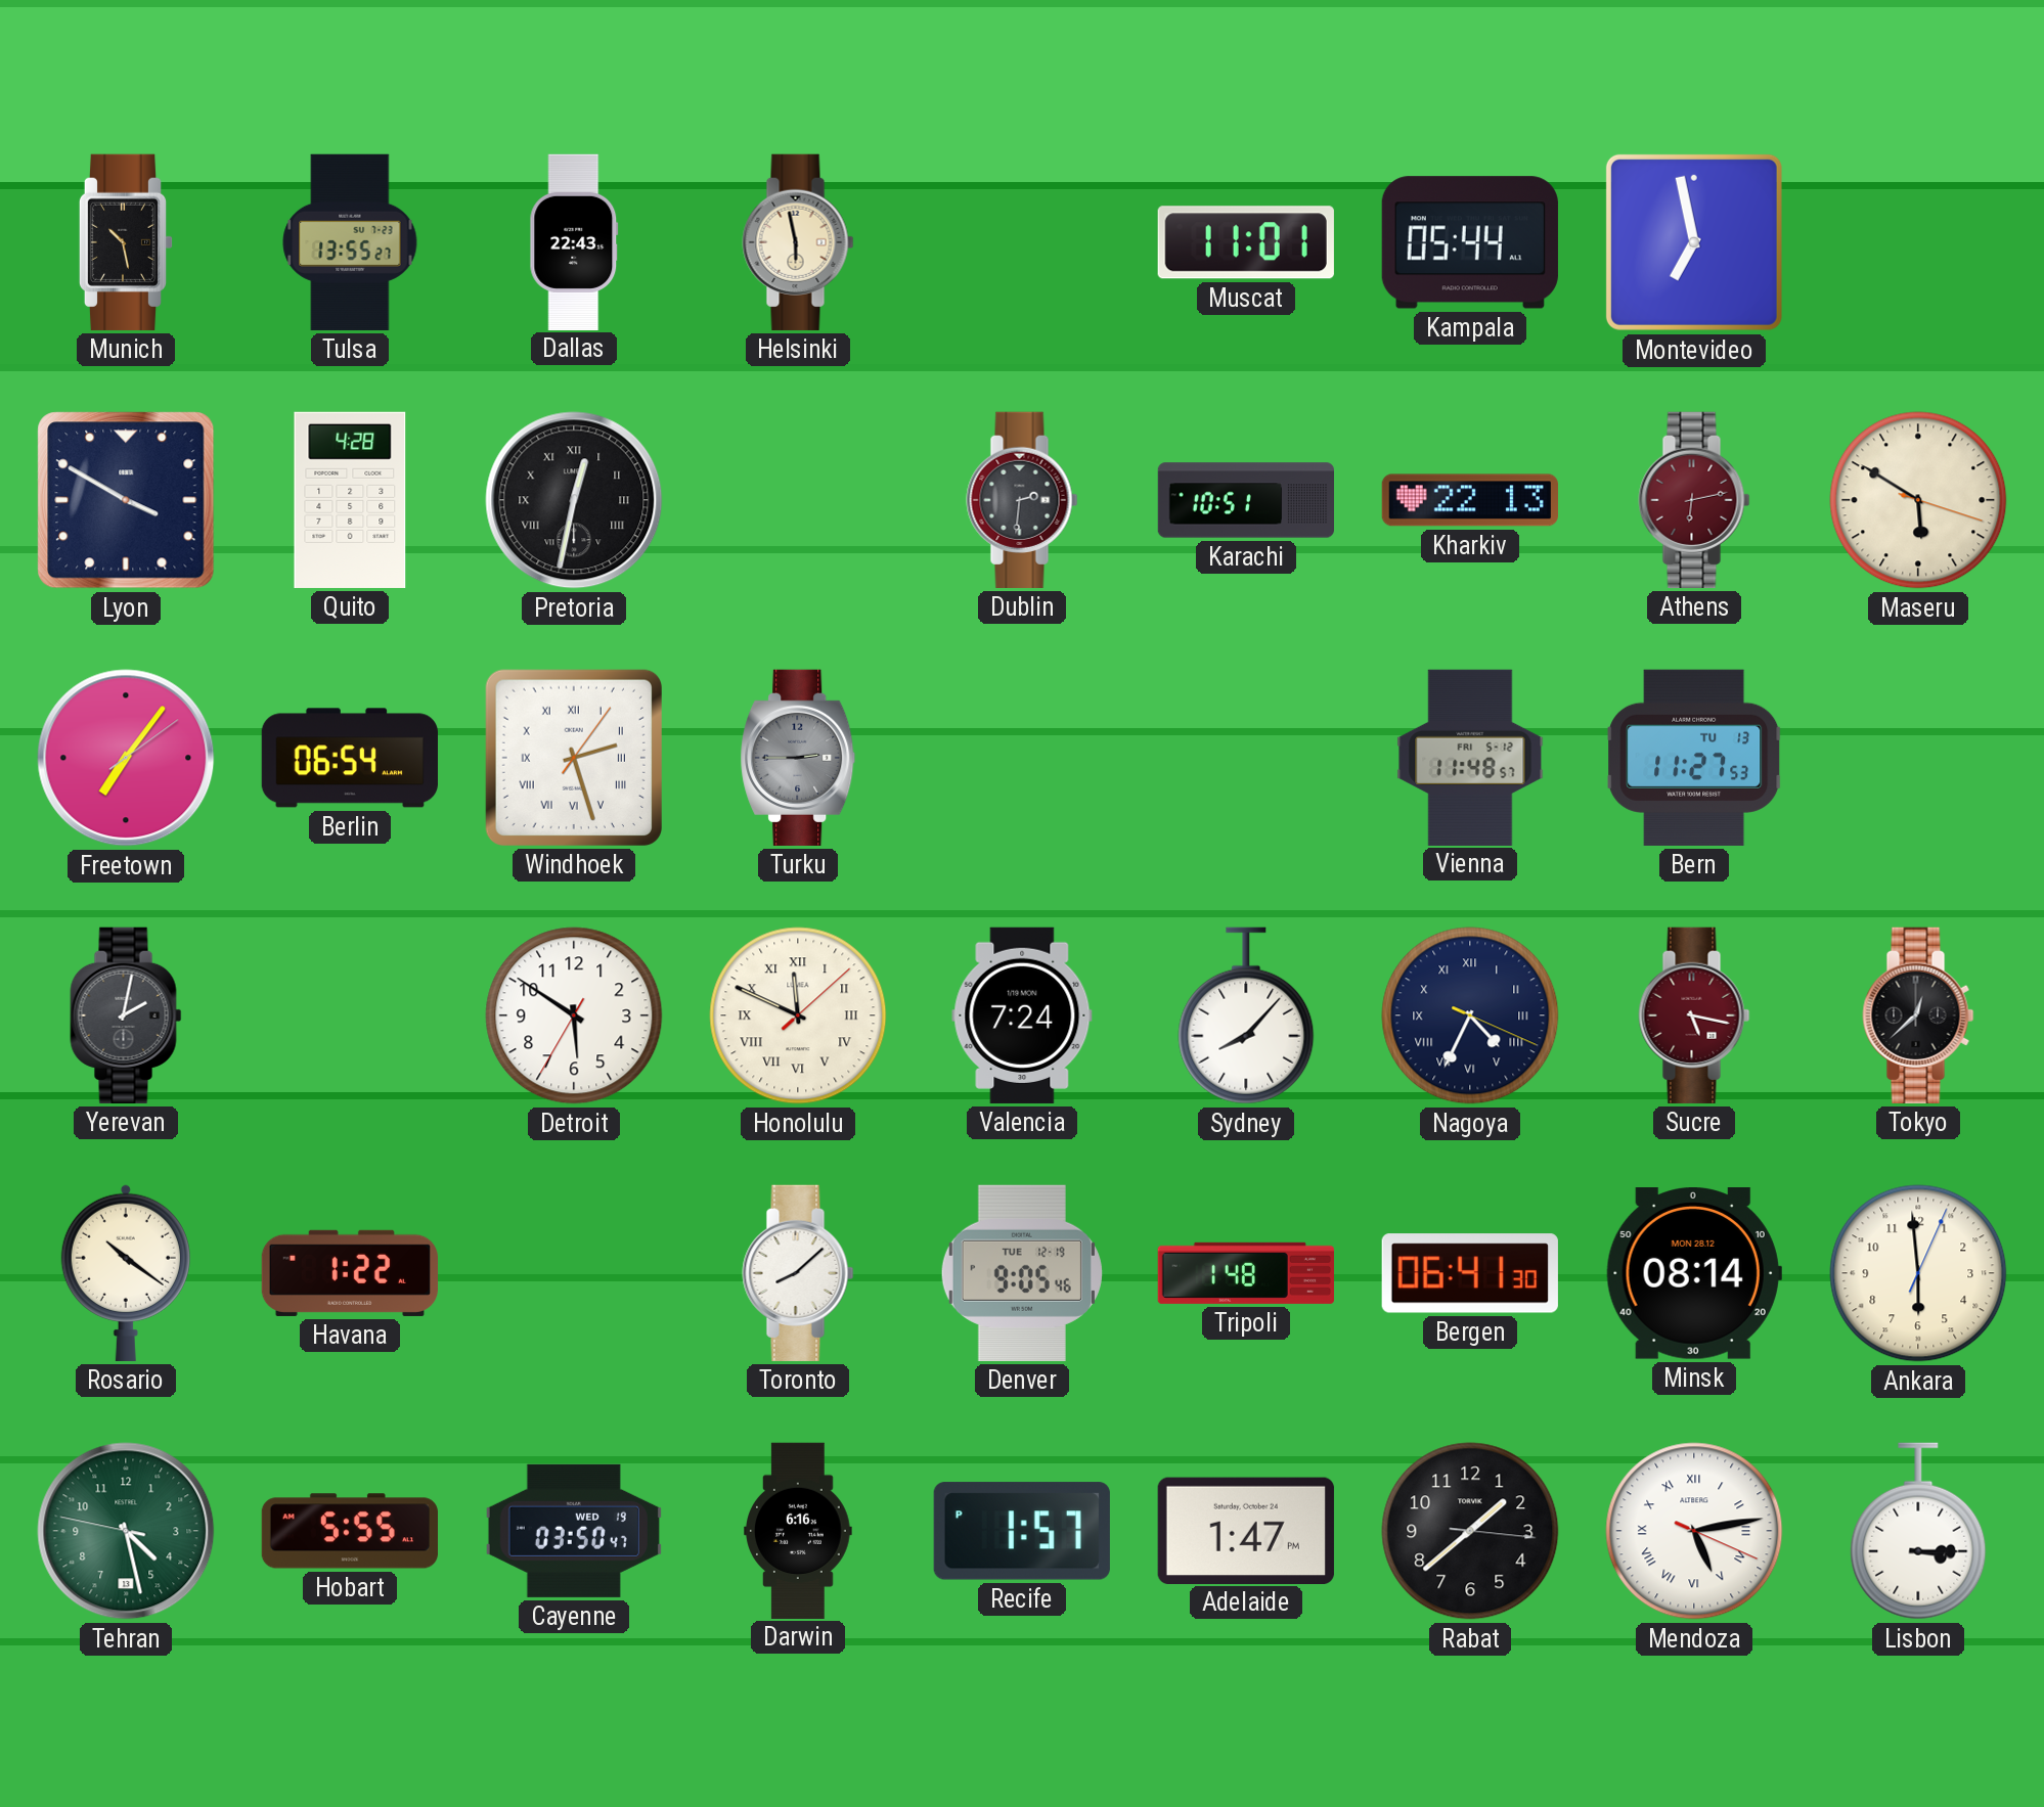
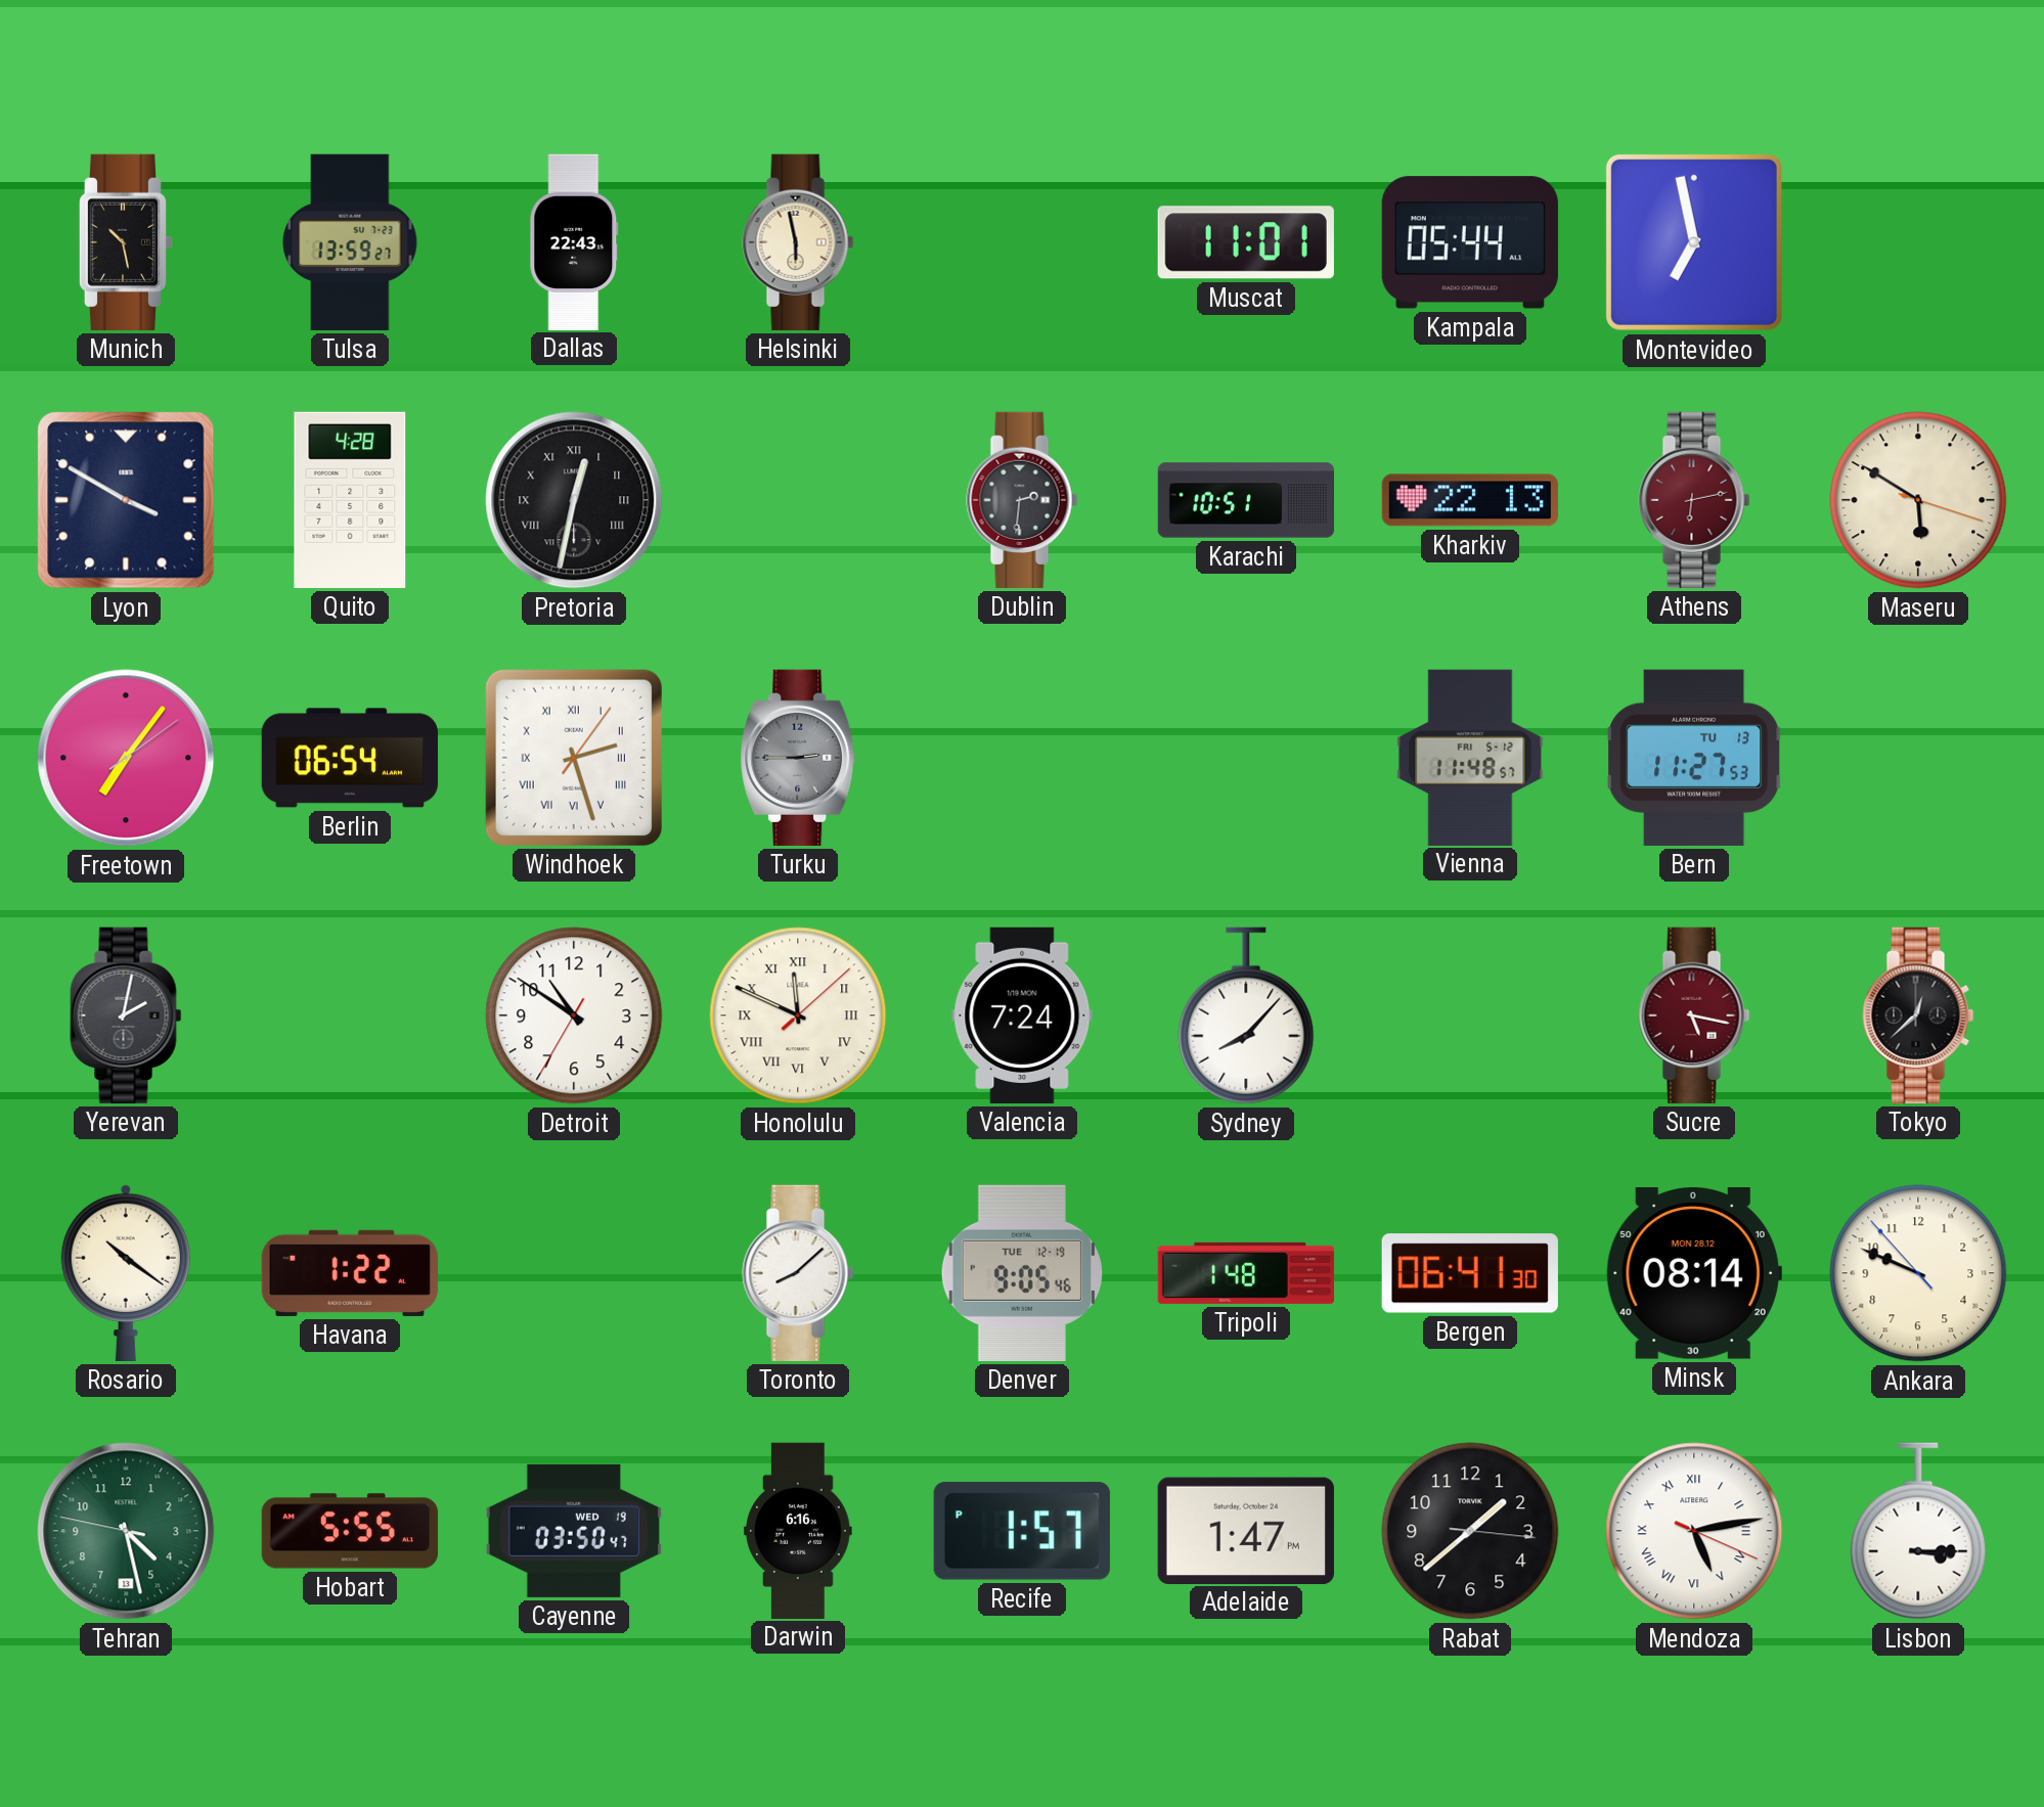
Tulsa: 13:55 -> 13:59
Detroit: 5:50 -> 10:50
Nagoya: 4:34 -> none
Ankara: 5:59 -> 9:48
